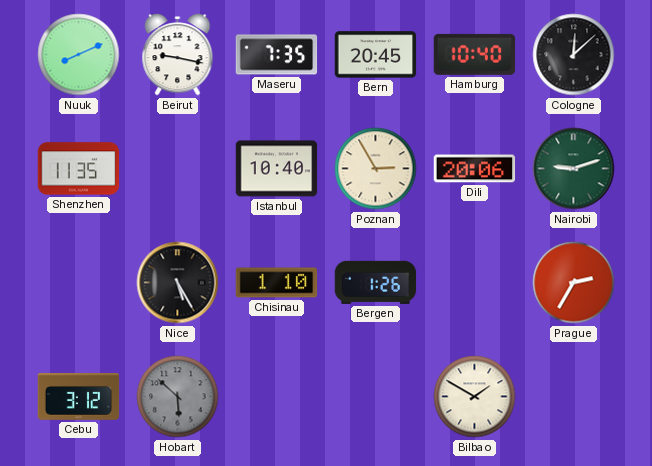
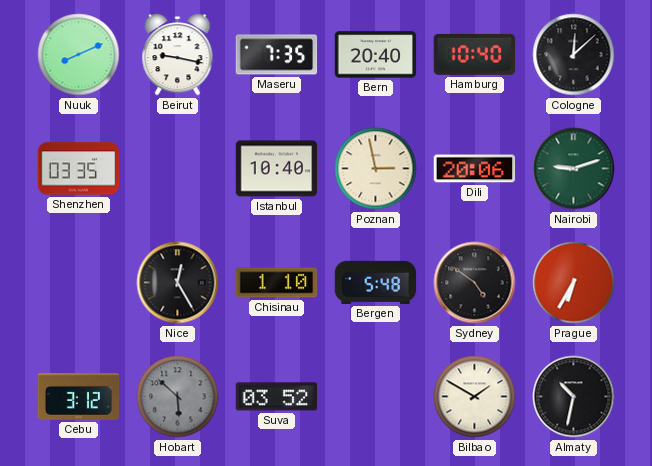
Bern: 20:45 -> 20:40
Shenzhen: 11:35 -> 03:35
Poznan: 2:55 -> 2:58
Nice: 5:25 -> 12:25
Bergen: 1:26 -> 5:48
Sydney: none -> 4:51
Prague: 2:35 -> 6:35
Suva: none -> 03:52
Almaty: none -> 10:32
